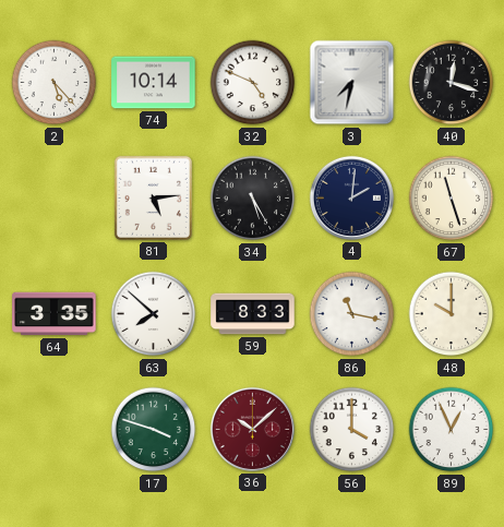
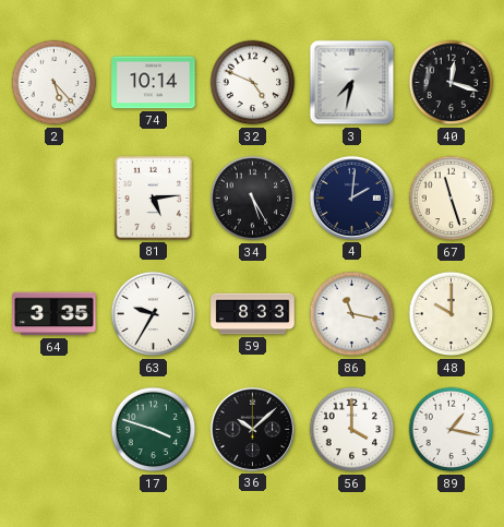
63: 7:52 -> 9:35
36 dial: burgundy -> black
89: 12:56 -> 1:17
